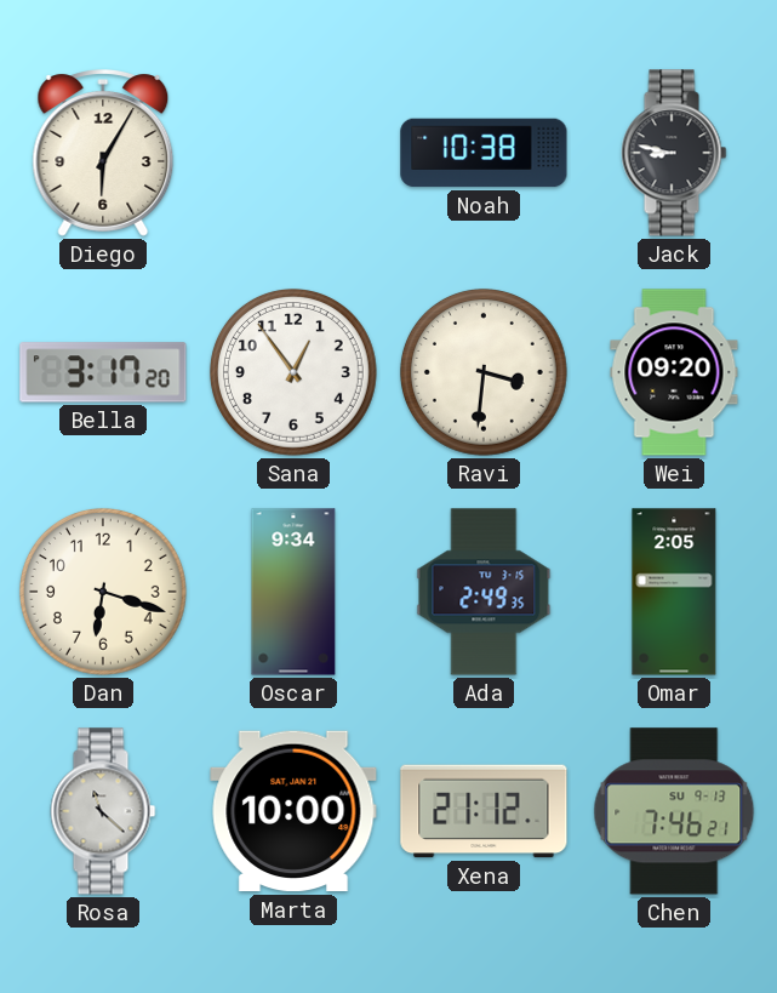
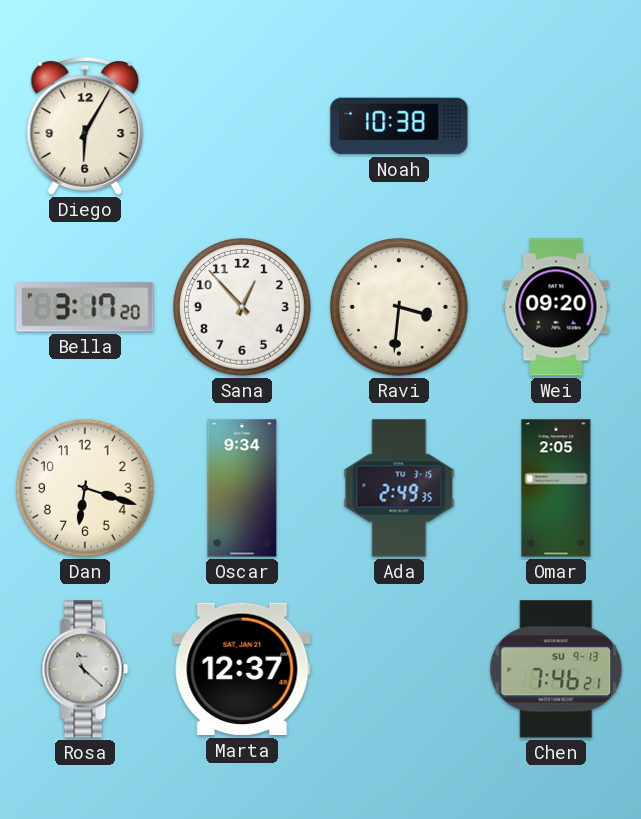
Jack: 8:47 -> none
Sana: 12:54 -> 12:53
Marta: 10:00 -> 12:37
Xena: 21:12 -> none
